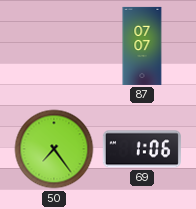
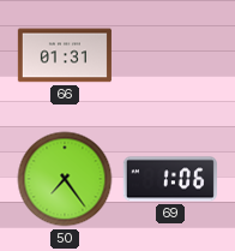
66: none -> 01:31
87: 07:07 -> none
